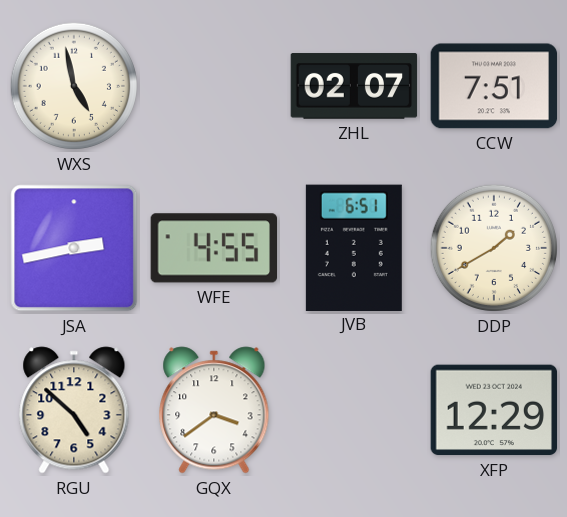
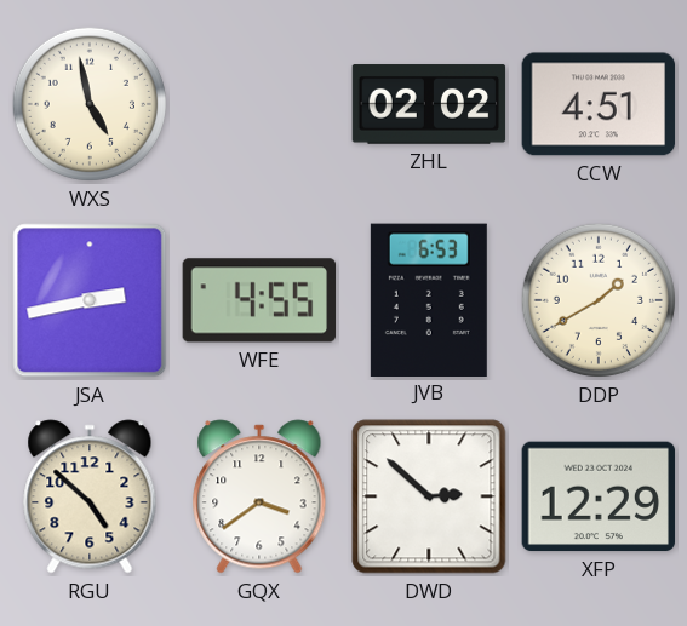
ZHL: 02:07 -> 02:02
CCW: 7:51 -> 4:51
JVB: 6:51 -> 6:53
DWD: none -> 2:52
